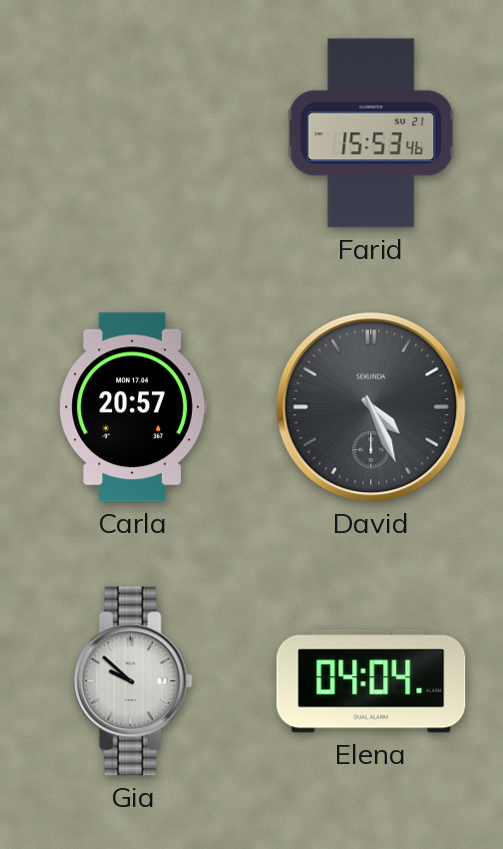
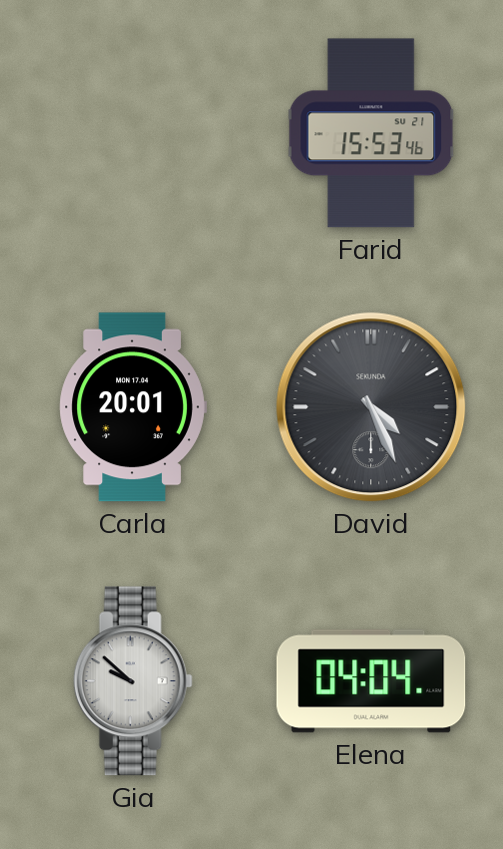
Carla: 20:57 -> 20:01
